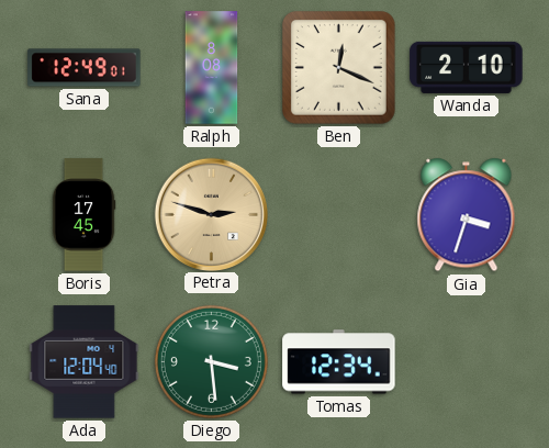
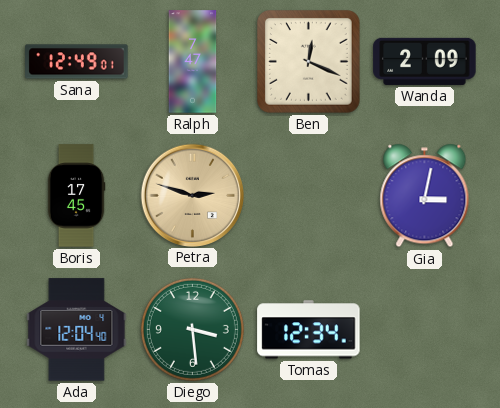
Ralph: 8:08 -> 7:47
Wanda: 2:10 -> 2:09
Gia: 3:33 -> 3:02
